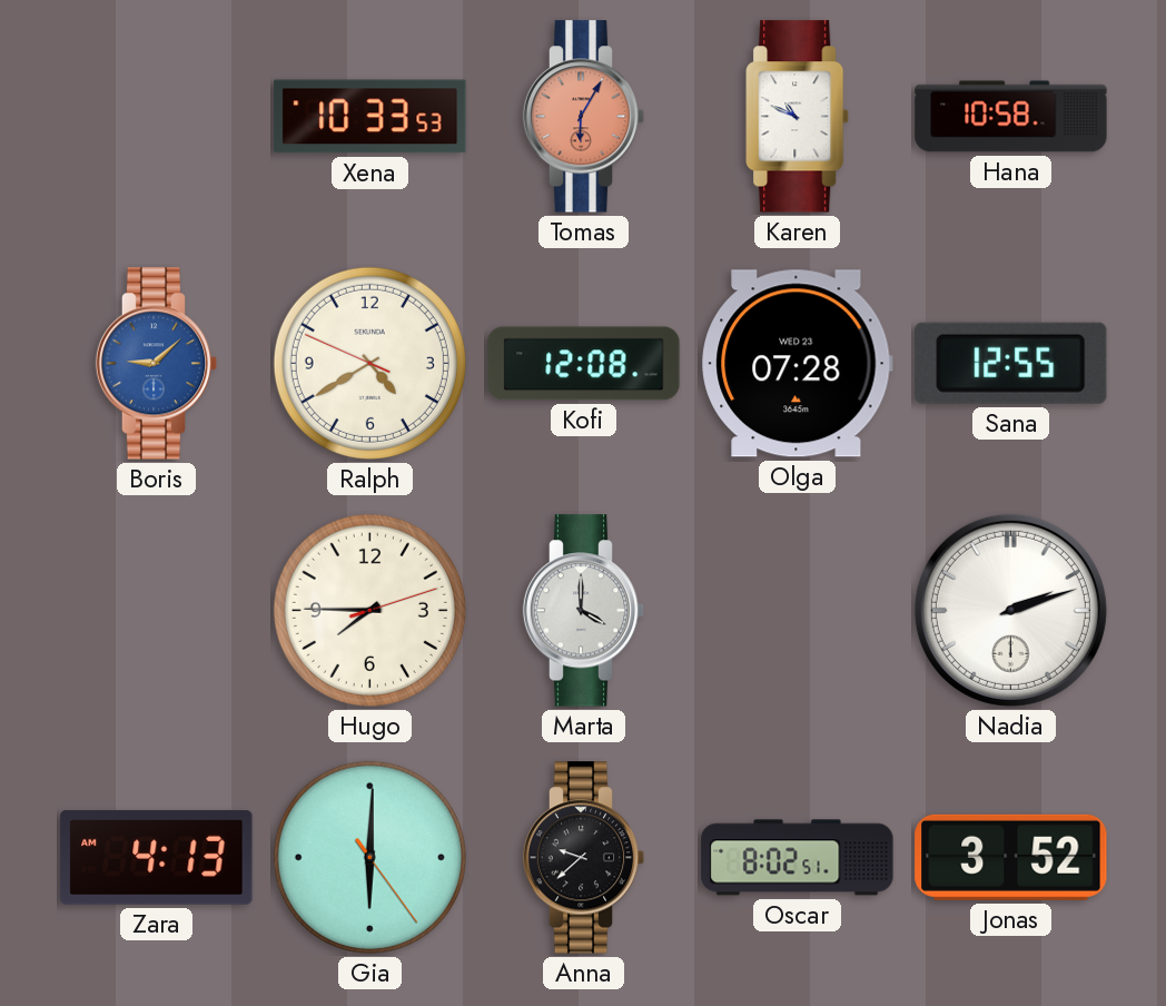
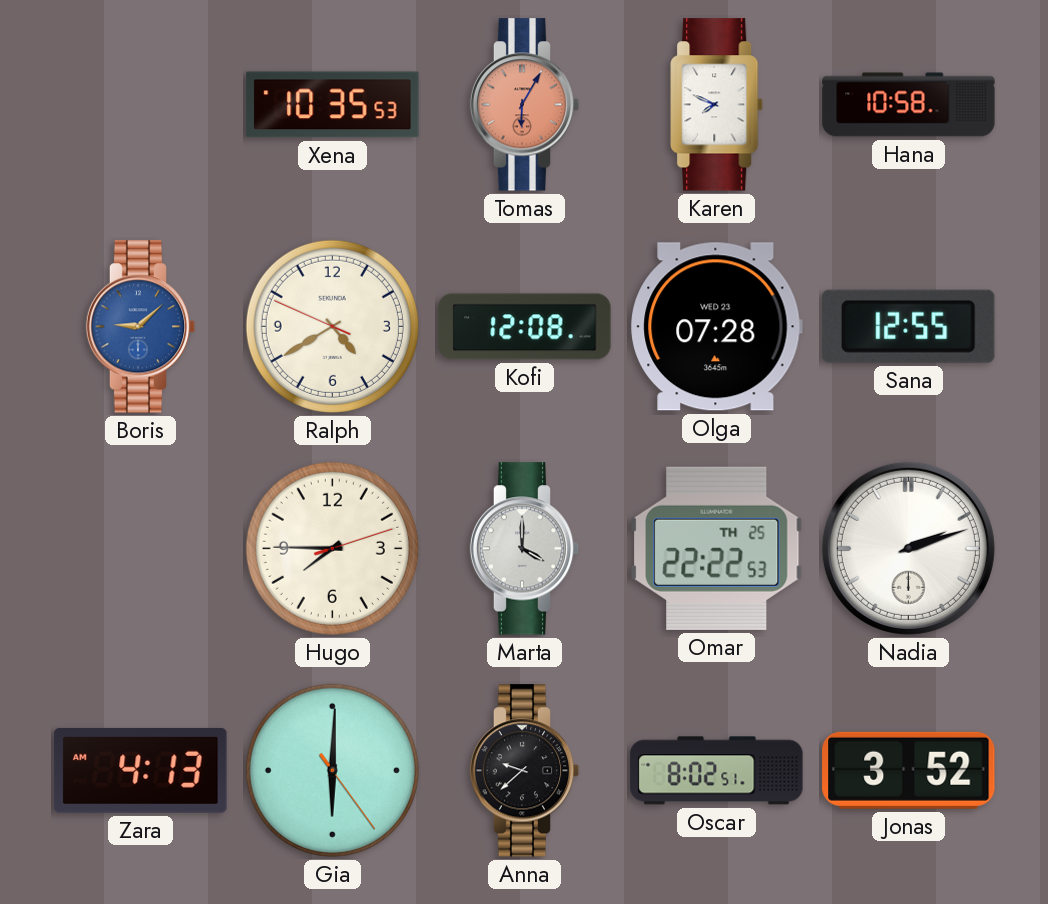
Xena: 10:33 -> 10:35
Karen: 10:49 -> 7:49
Omar: none -> 22:22
